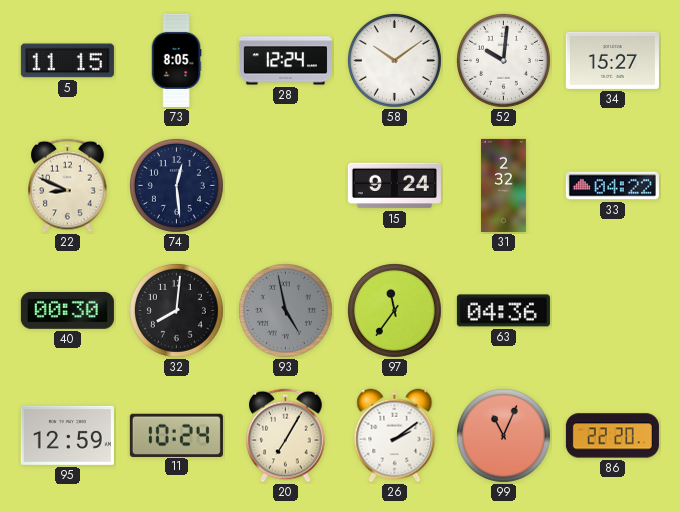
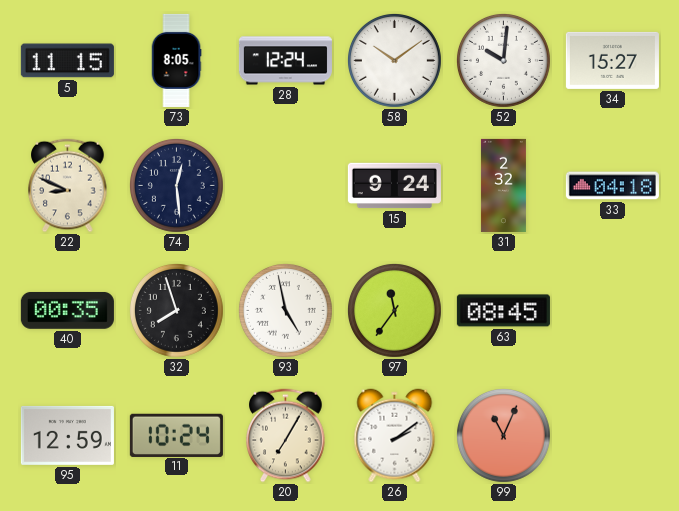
33: 04:22 -> 04:18
40: 00:30 -> 00:35
32: 8:01 -> 7:57
93 dial: grey -> white
63: 04:36 -> 08:45
86: 22:20 -> none
